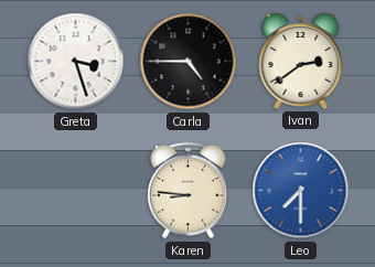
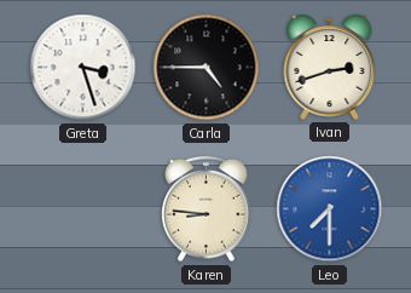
Ivan: 2:39 -> 2:42
